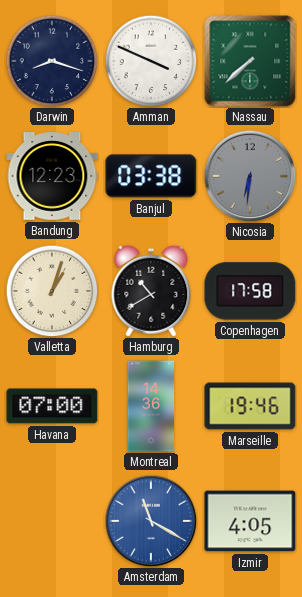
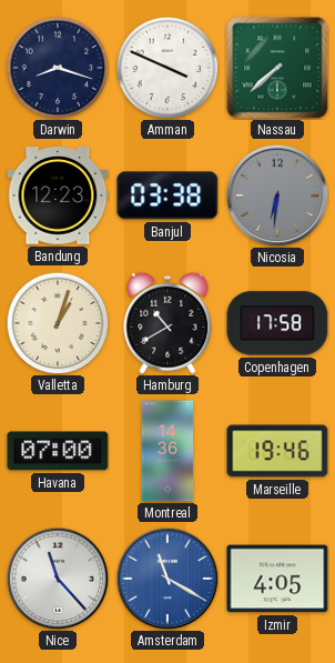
Nice: none -> 11:23
